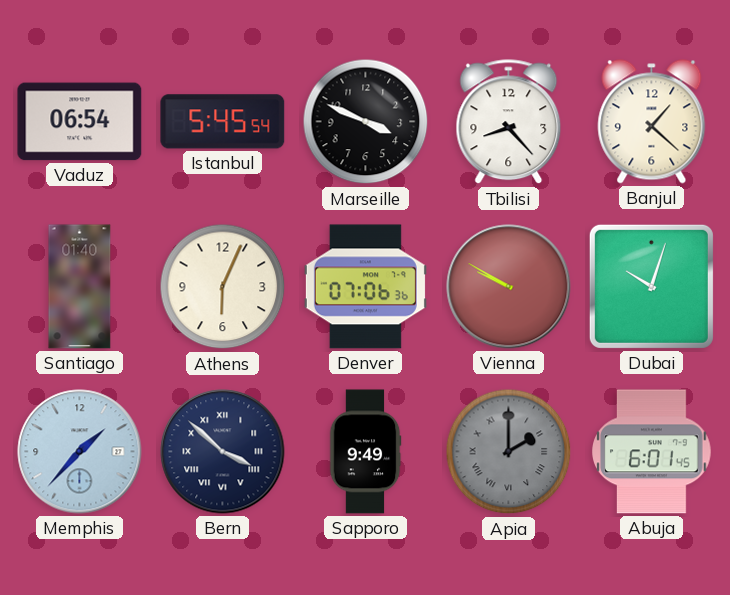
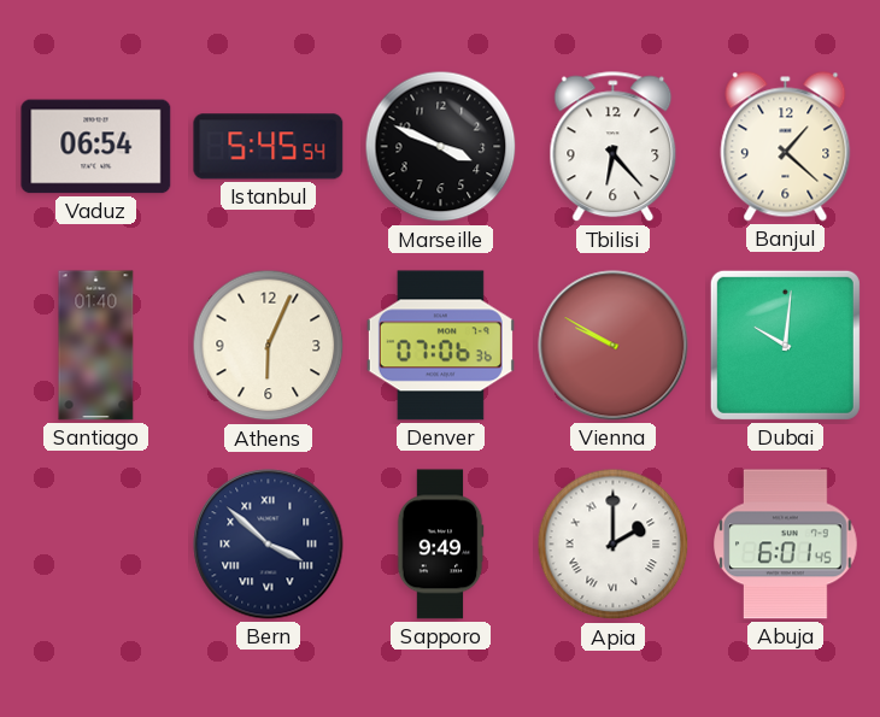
Tbilisi: 8:23 -> 6:23
Dubai: 10:03 -> 10:01
Memphis: 1:37 -> none
Apia dial: grey -> white
